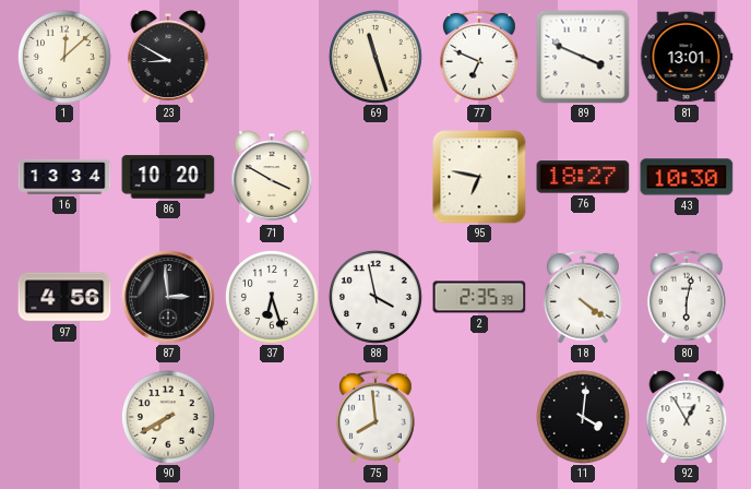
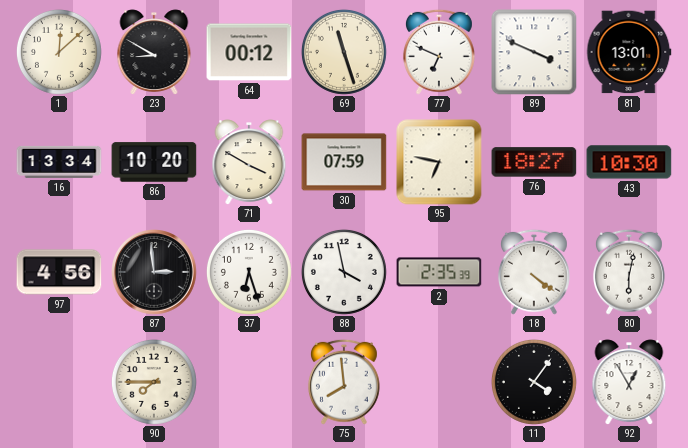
64: none -> 00:12
30: none -> 07:59
90: 7:40 -> 7:45
11: 4:01 -> 4:06
